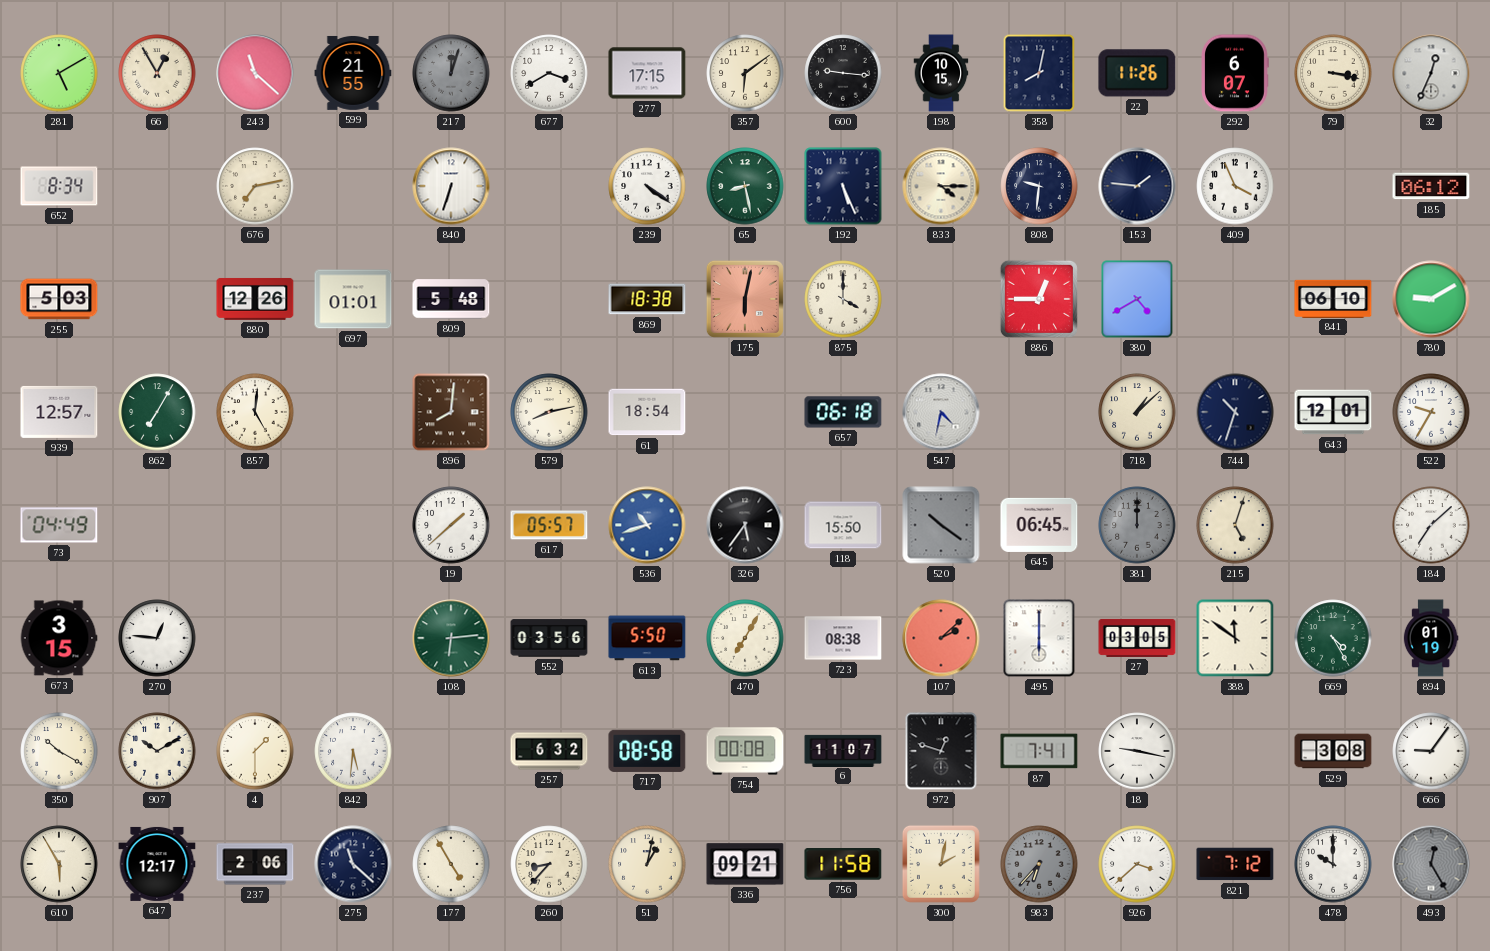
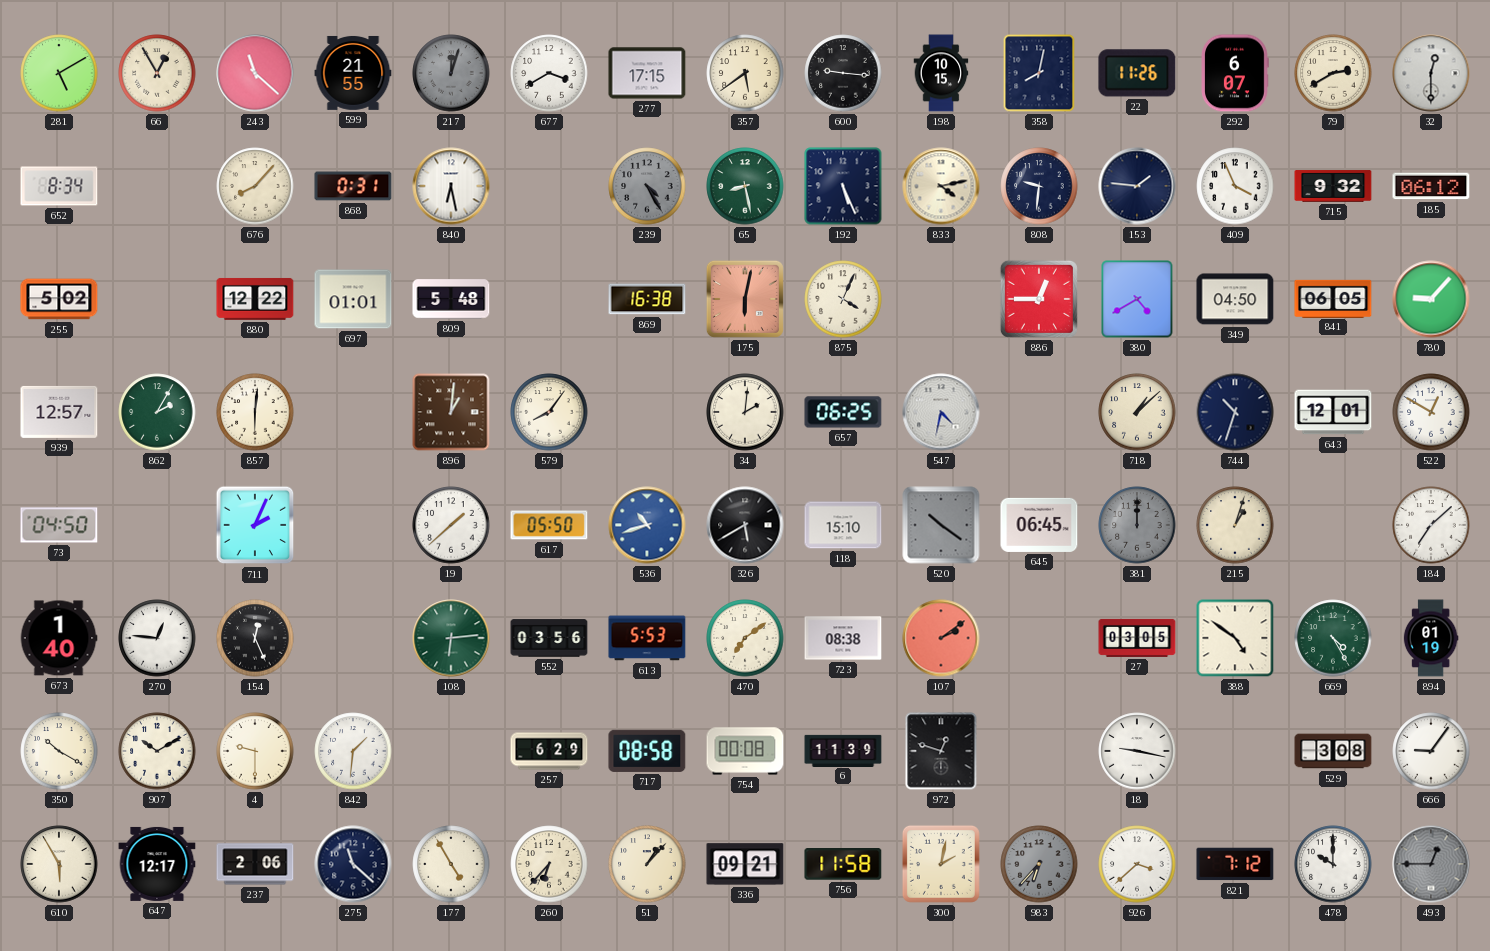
357: 6:09 -> 5:39
79: 3:17 -> 2:40
32: 12:34 -> 12:30
676: 7:13 -> 8:07
868: none -> 0:31
840: 6:33 -> 6:28
239: 4:21 -> 4:25
239 dial: white -> grey
833: 4:15 -> 4:13
715: none -> 9:32
255: 5:03 -> 5:02
880: 12:26 -> 12:22
869: 18:38 -> 16:38
875: 4:00 -> 4:04
349: none -> 04:50
841: 06:10 -> 06:05
780: 9:10 -> 9:07
862: 7:05 -> 2:05
857: 5:01 -> 6:01
896: 8:01 -> 1:01
579: 8:13 -> 8:06
61: 18:54 -> none
34: none -> 2:01
657: 06:18 -> 06:25
522: 9:35 -> 12:50
73: 04:49 -> 04:50
711: none -> 2:04
617: 05:57 -> 05:50
326: 5:36 -> 5:40
118: 15:50 -> 15:10
215: 5:03 -> 1:03
673: 3:15 -> 1:40
154: none -> 12:26
613: 5:50 -> 5:53
470: 7:05 -> 7:09
107: 2:08 -> 2:09
495: 6:00 -> none
388: 11:51 -> 4:51
4: 1:30 -> 9:30
842: 5:31 -> 1:31
257: 6:32 -> 6:29
6: 11:07 -> 11:39
87: 7:41 -> none
260: 8:37 -> 6:37
51: 1:02 -> 1:07
493: 12:25 -> 12:45
